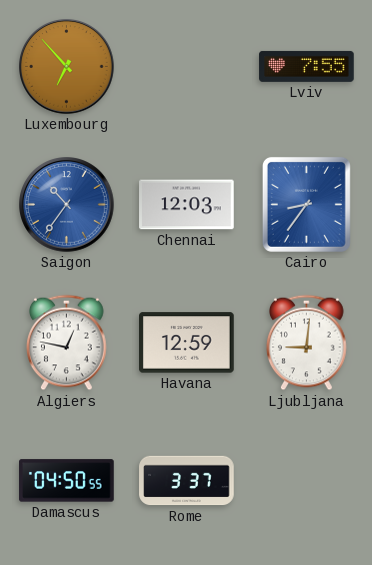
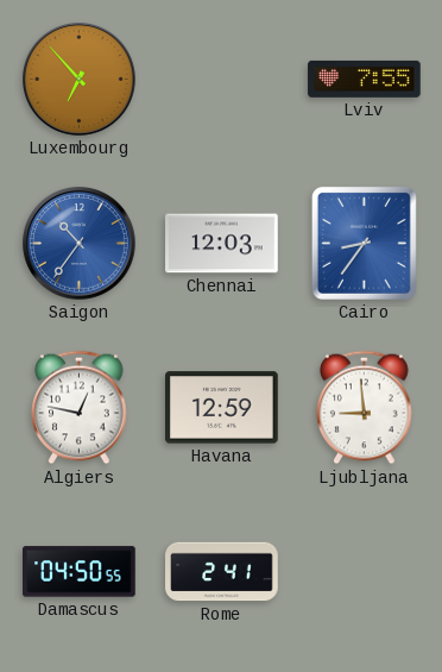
Ljubljana: 9:01 -> 8:59
Rome: 3:37 -> 2:41
